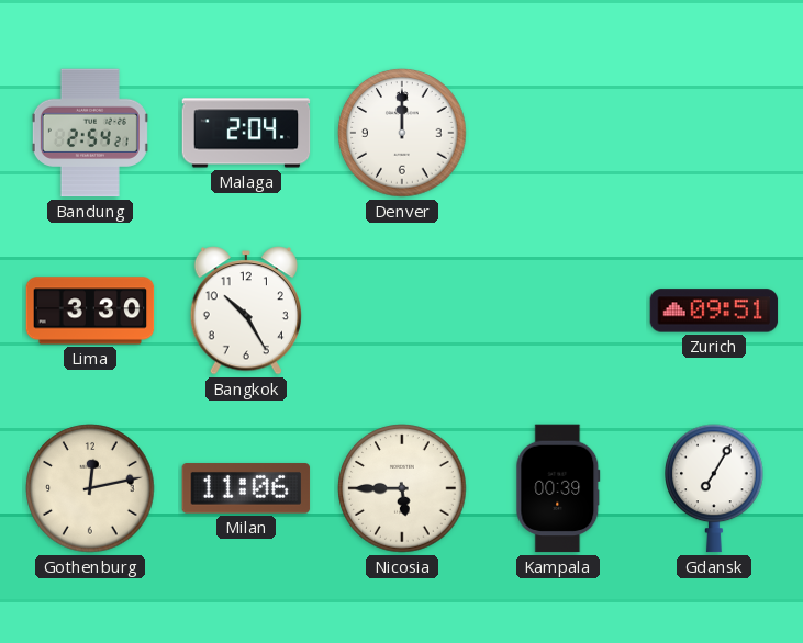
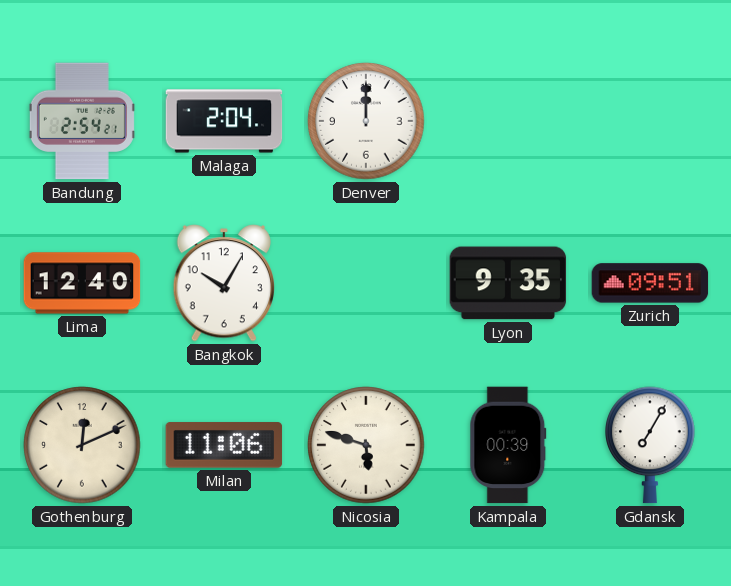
Lima: 3:30 -> 12:40
Bangkok: 10:25 -> 10:05
Lyon: none -> 9:35
Gothenburg: 12:13 -> 12:11
Nicosia: 5:45 -> 5:48
